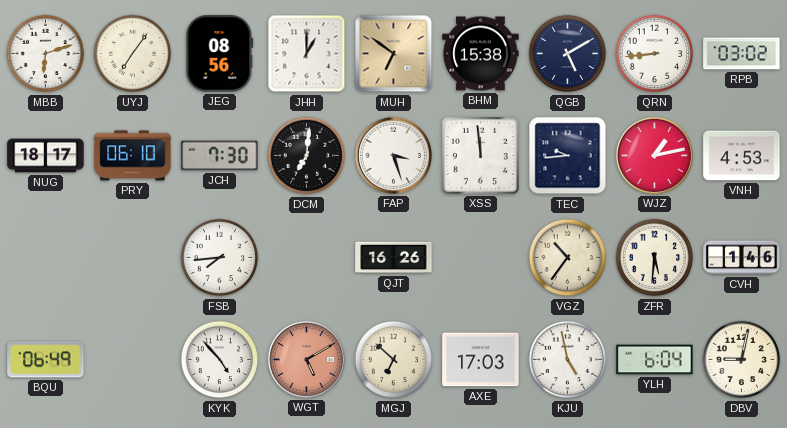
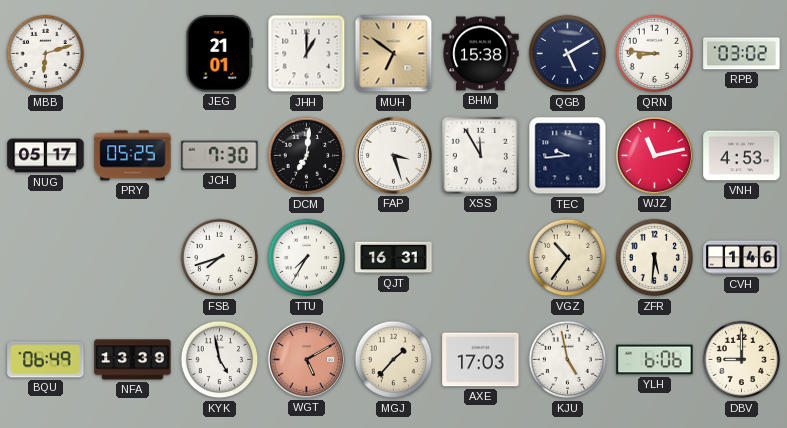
UYJ: 7:06 -> none
JEG: 08:56 -> 21:01
QRN: 8:44 -> 8:46
NUG: 18:17 -> 05:17
PRY: 06:10 -> 05:25
XSS: 11:59 -> 11:55
WJZ: 1:13 -> 11:13
FSB: 7:44 -> 7:42
TTU: none -> 7:35
QJT: 16:26 -> 16:31
NFA: none -> 13:39
KYK: 4:53 -> 4:58
MGJ: 6:52 -> 1:37
YLH: 6:04 -> 6:06
DBV: 9:02 -> 9:00
